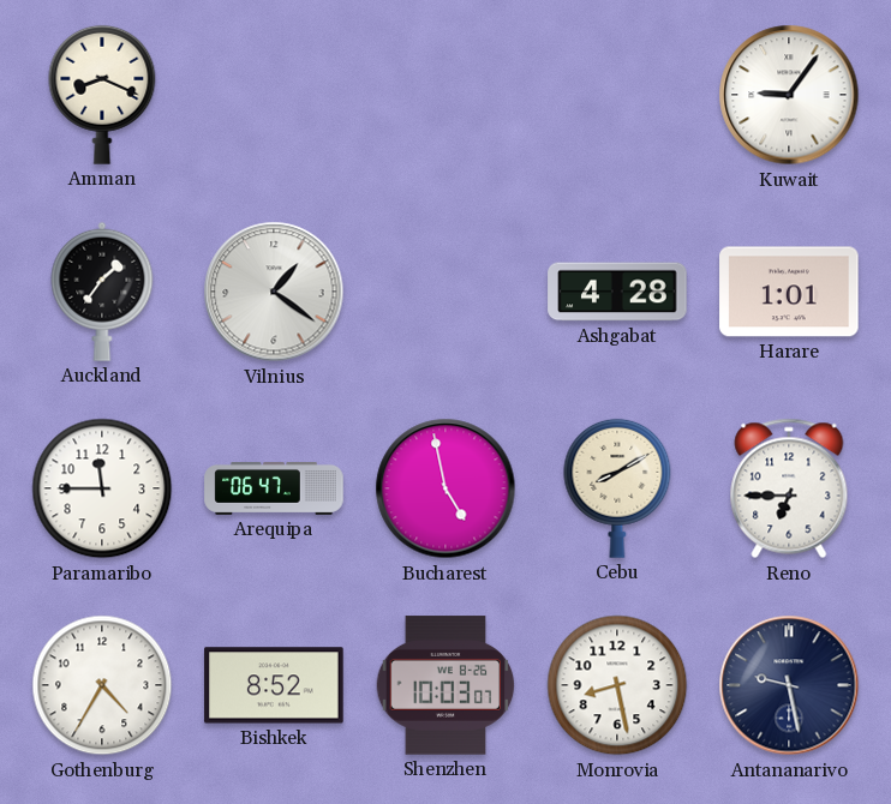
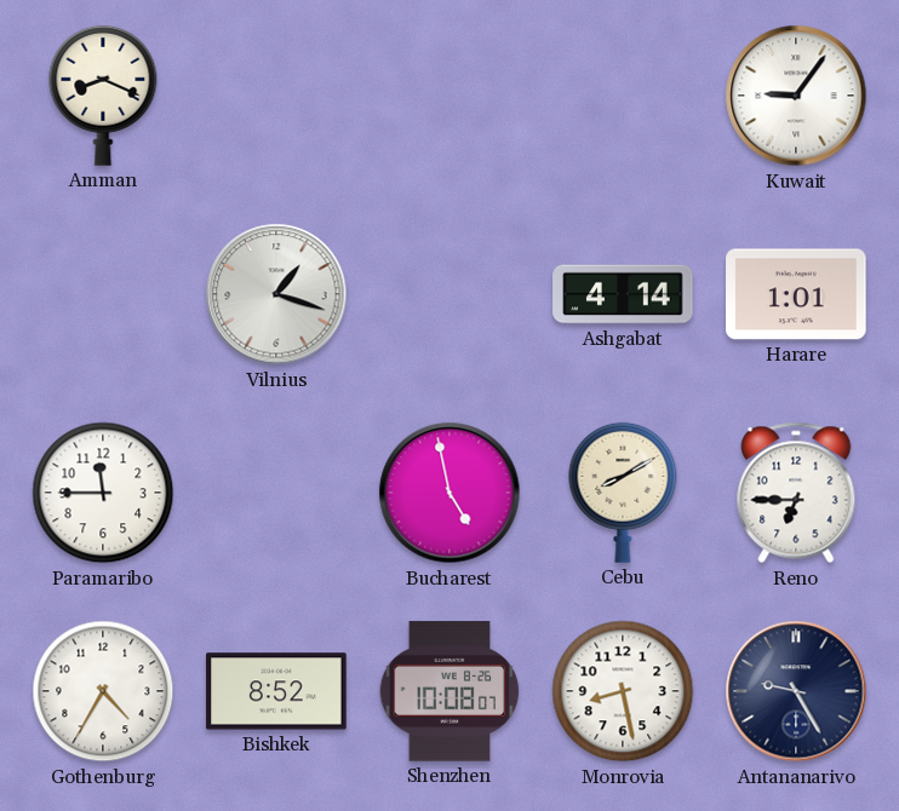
Auckland: 1:36 -> none
Vilnius: 1:21 -> 1:18
Ashgabat: 4:28 -> 4:14
Arequipa: 06:47 -> none
Shenzhen: 10:03 -> 10:08
Antananarivo: 9:28 -> 9:25
